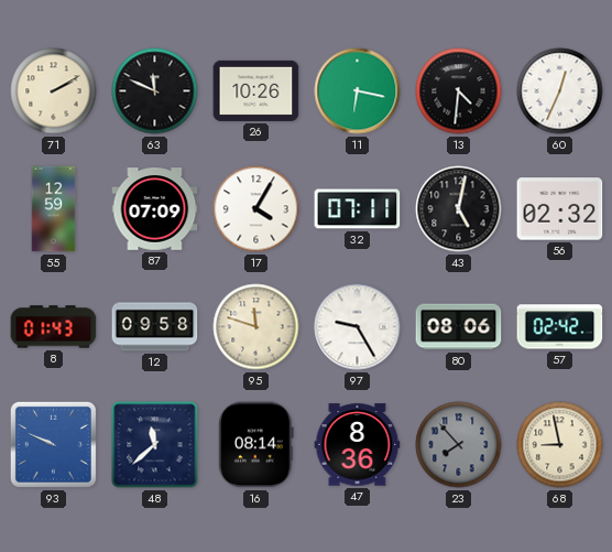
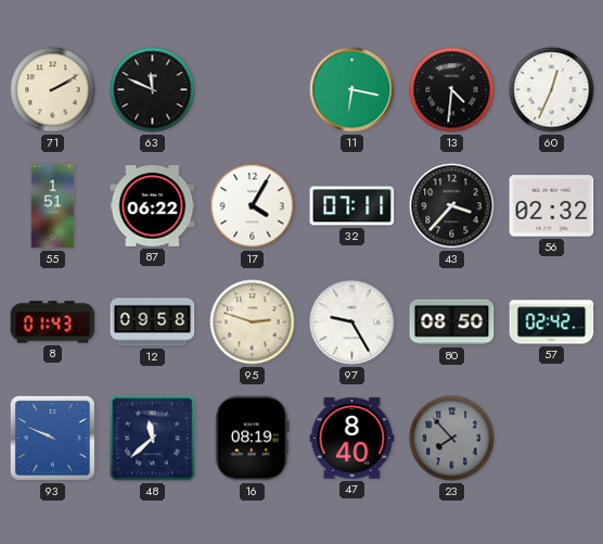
26: 10:26 -> none
55: 12:59 -> 1:51
87: 07:09 -> 06:22
43: 5:02 -> 3:37
95: 11:48 -> 2:48
80: 08:06 -> 08:50
16: 08:14 -> 08:19
47: 8:36 -> 8:40
68: 8:58 -> none
